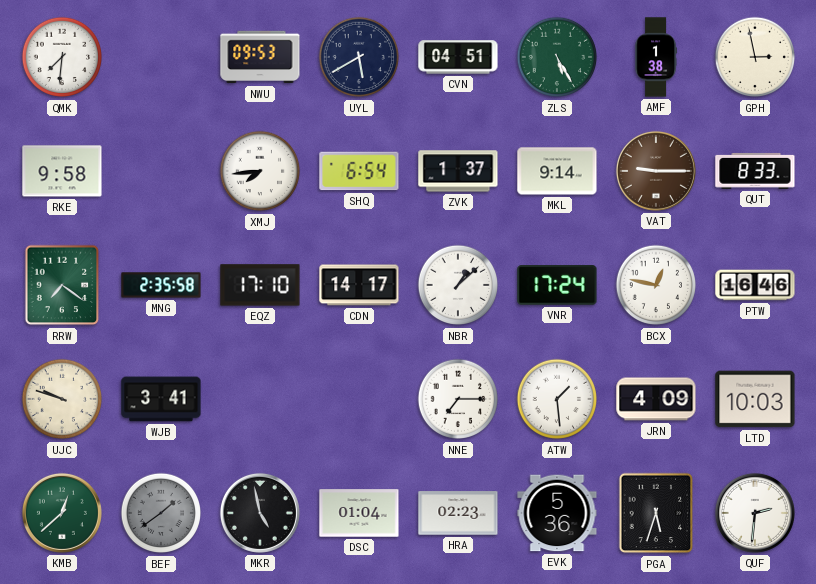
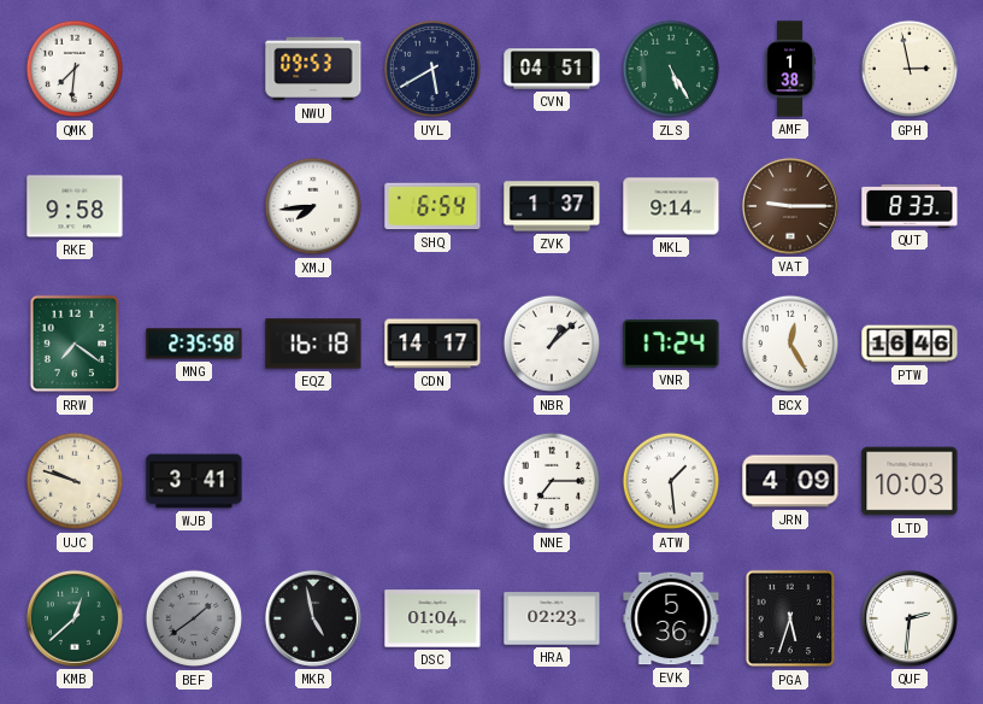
EQZ: 17:10 -> 16:18
BCX: 12:47 -> 12:25
